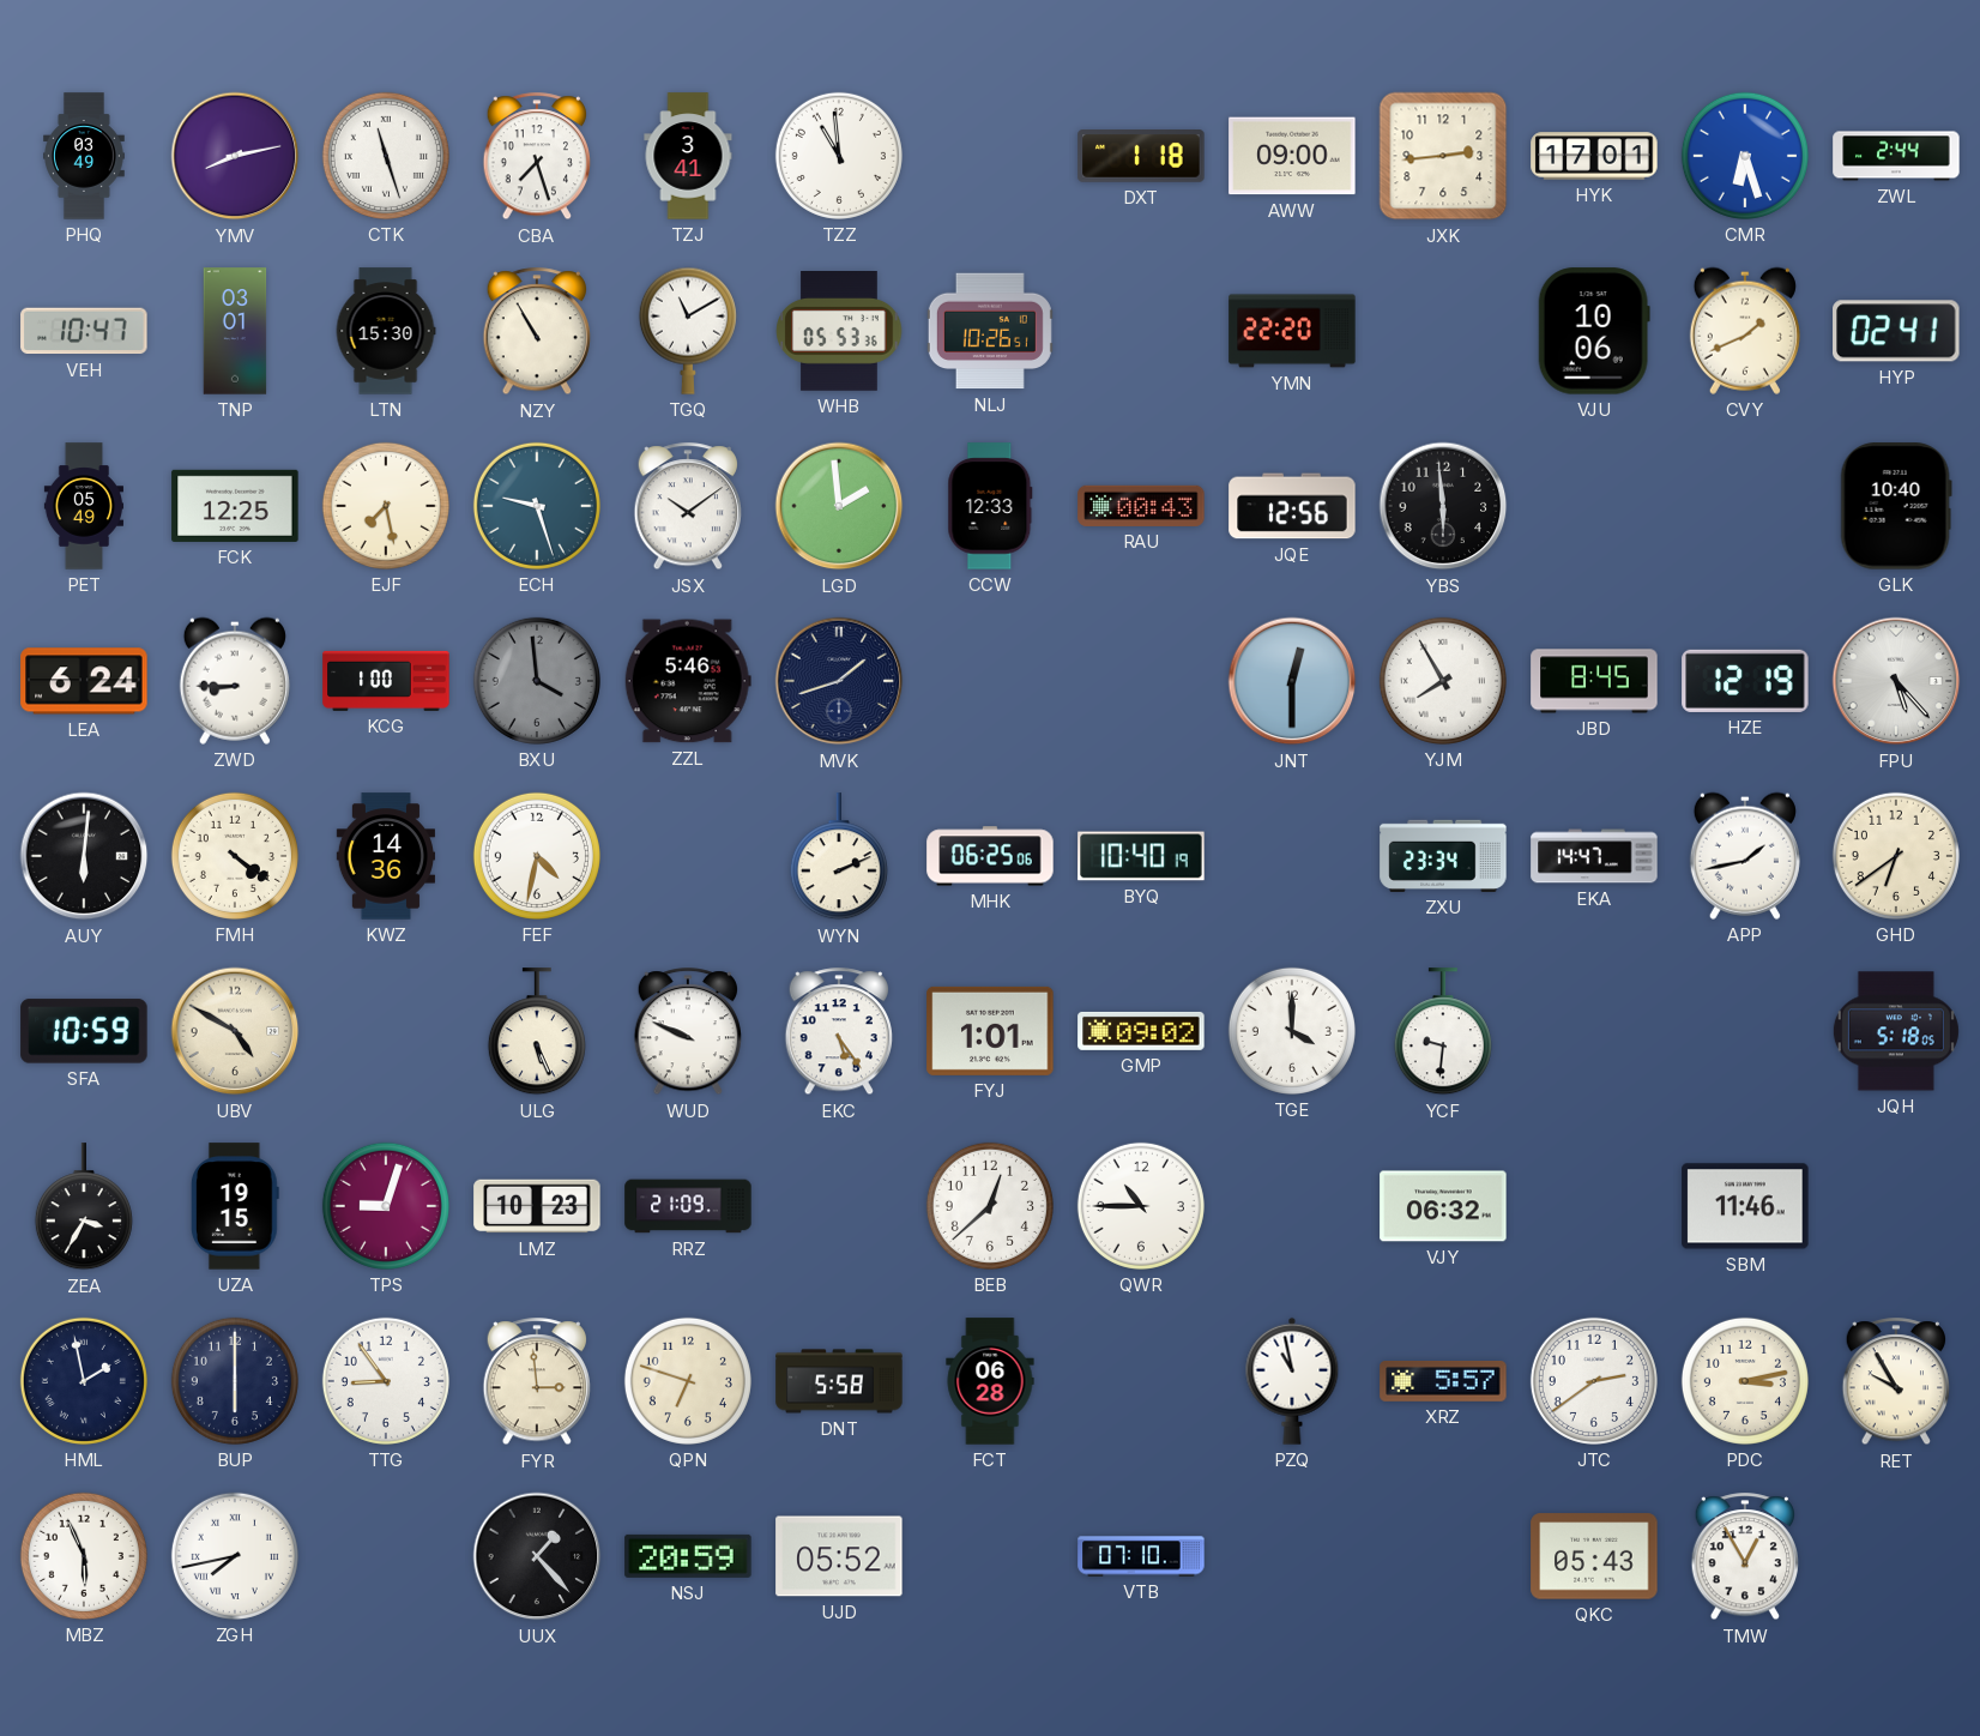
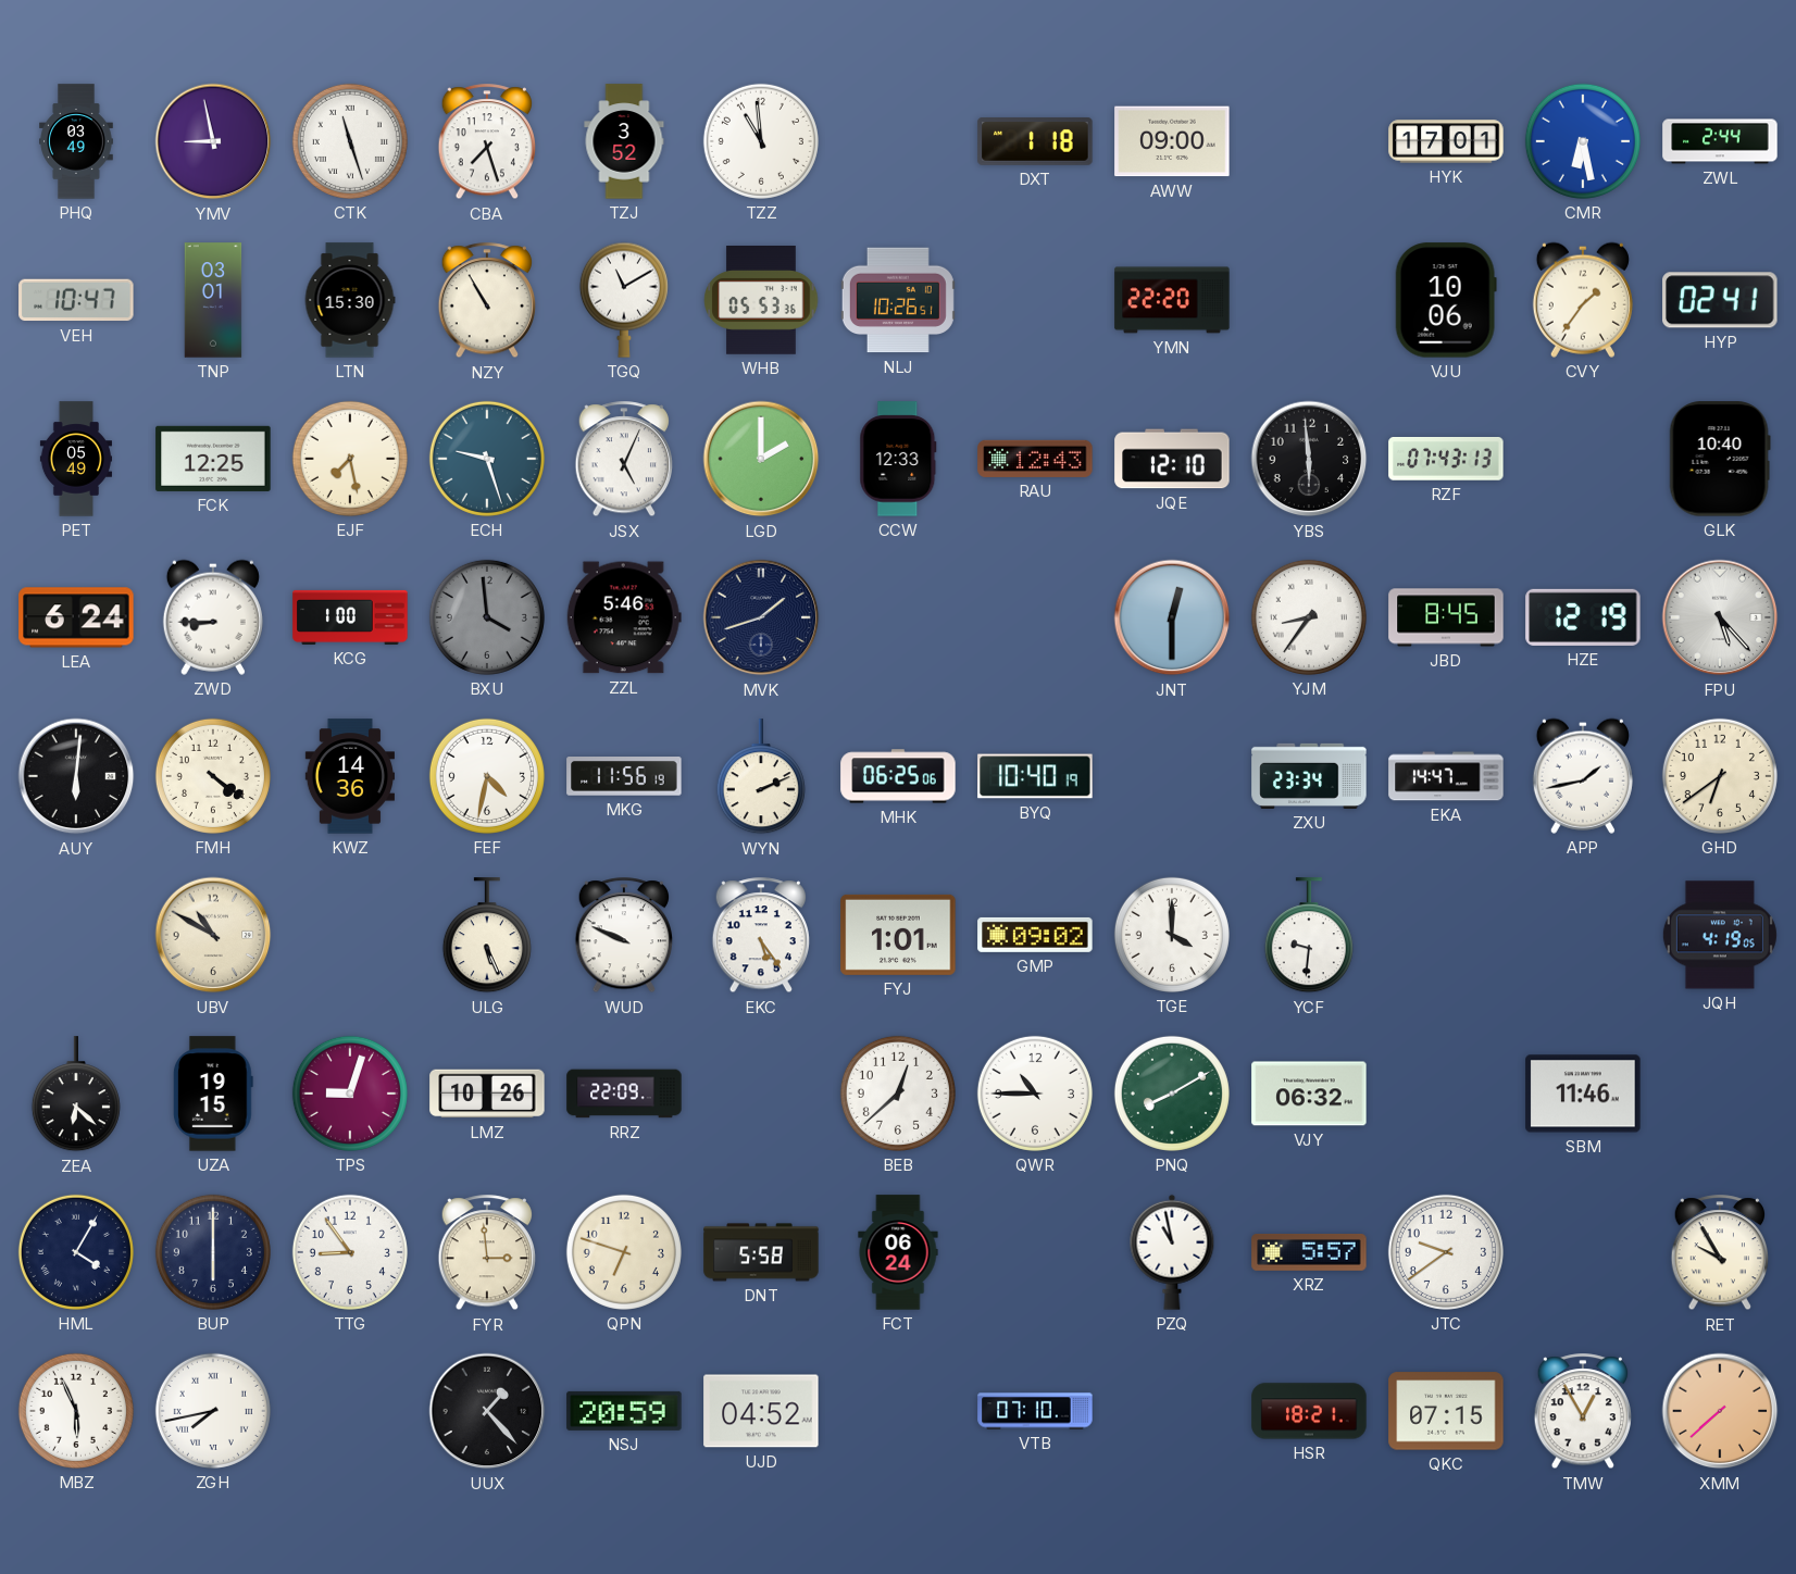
YMV: 8:13 -> 8:58
TZJ: 3:41 -> 3:52
JXK: 2:44 -> none
CMR: 6:27 -> 6:28
CVY: 1:41 -> 1:36
JSX: 10:09 -> 5:04
LGD: 1:59 -> 2:00
RAU: 00:43 -> 12:43
JQE: 12:56 -> 12:10
RZF: none -> 07:43
YJM: 7:55 -> 8:36
MKG: none -> 11:56
SFA: 10:59 -> none
UBV: 4:50 -> 10:50
JQH: 5:18 -> 4:19
ZEA: 3:35 -> 6:22
LMZ: 10:23 -> 10:26
RRZ: 21:09 -> 22:09
PNQ: none -> 8:10
HML: 1:58 -> 4:05
FCT: 06:28 -> 06:24
JTC: 2:39 -> 9:39
PDC: 3:13 -> none
UJD: 05:52 -> 04:52
HSR: none -> 18:21
QKC: 05:43 -> 07:15
XMM: none -> 7:38
